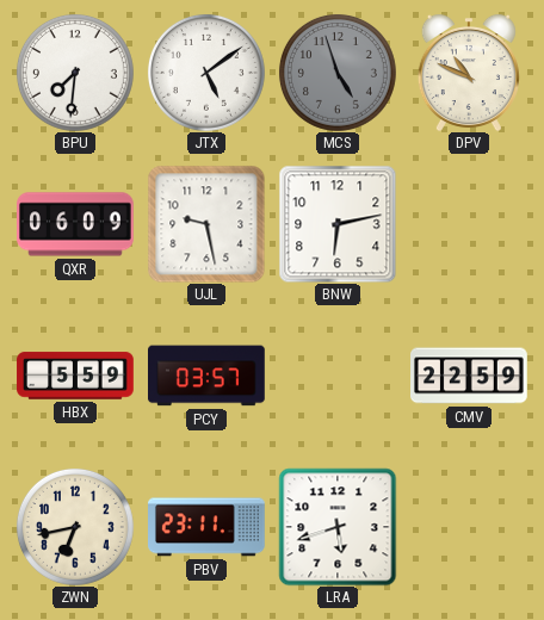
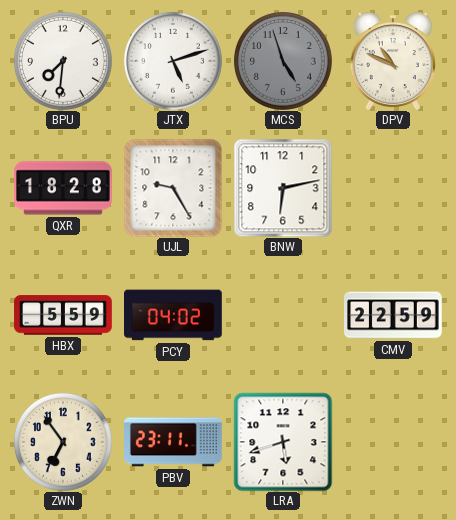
JTX: 5:09 -> 5:12
QXR: 06:09 -> 18:28
UJL: 9:28 -> 9:25
PCY: 03:57 -> 04:02
ZWN: 6:43 -> 6:54
